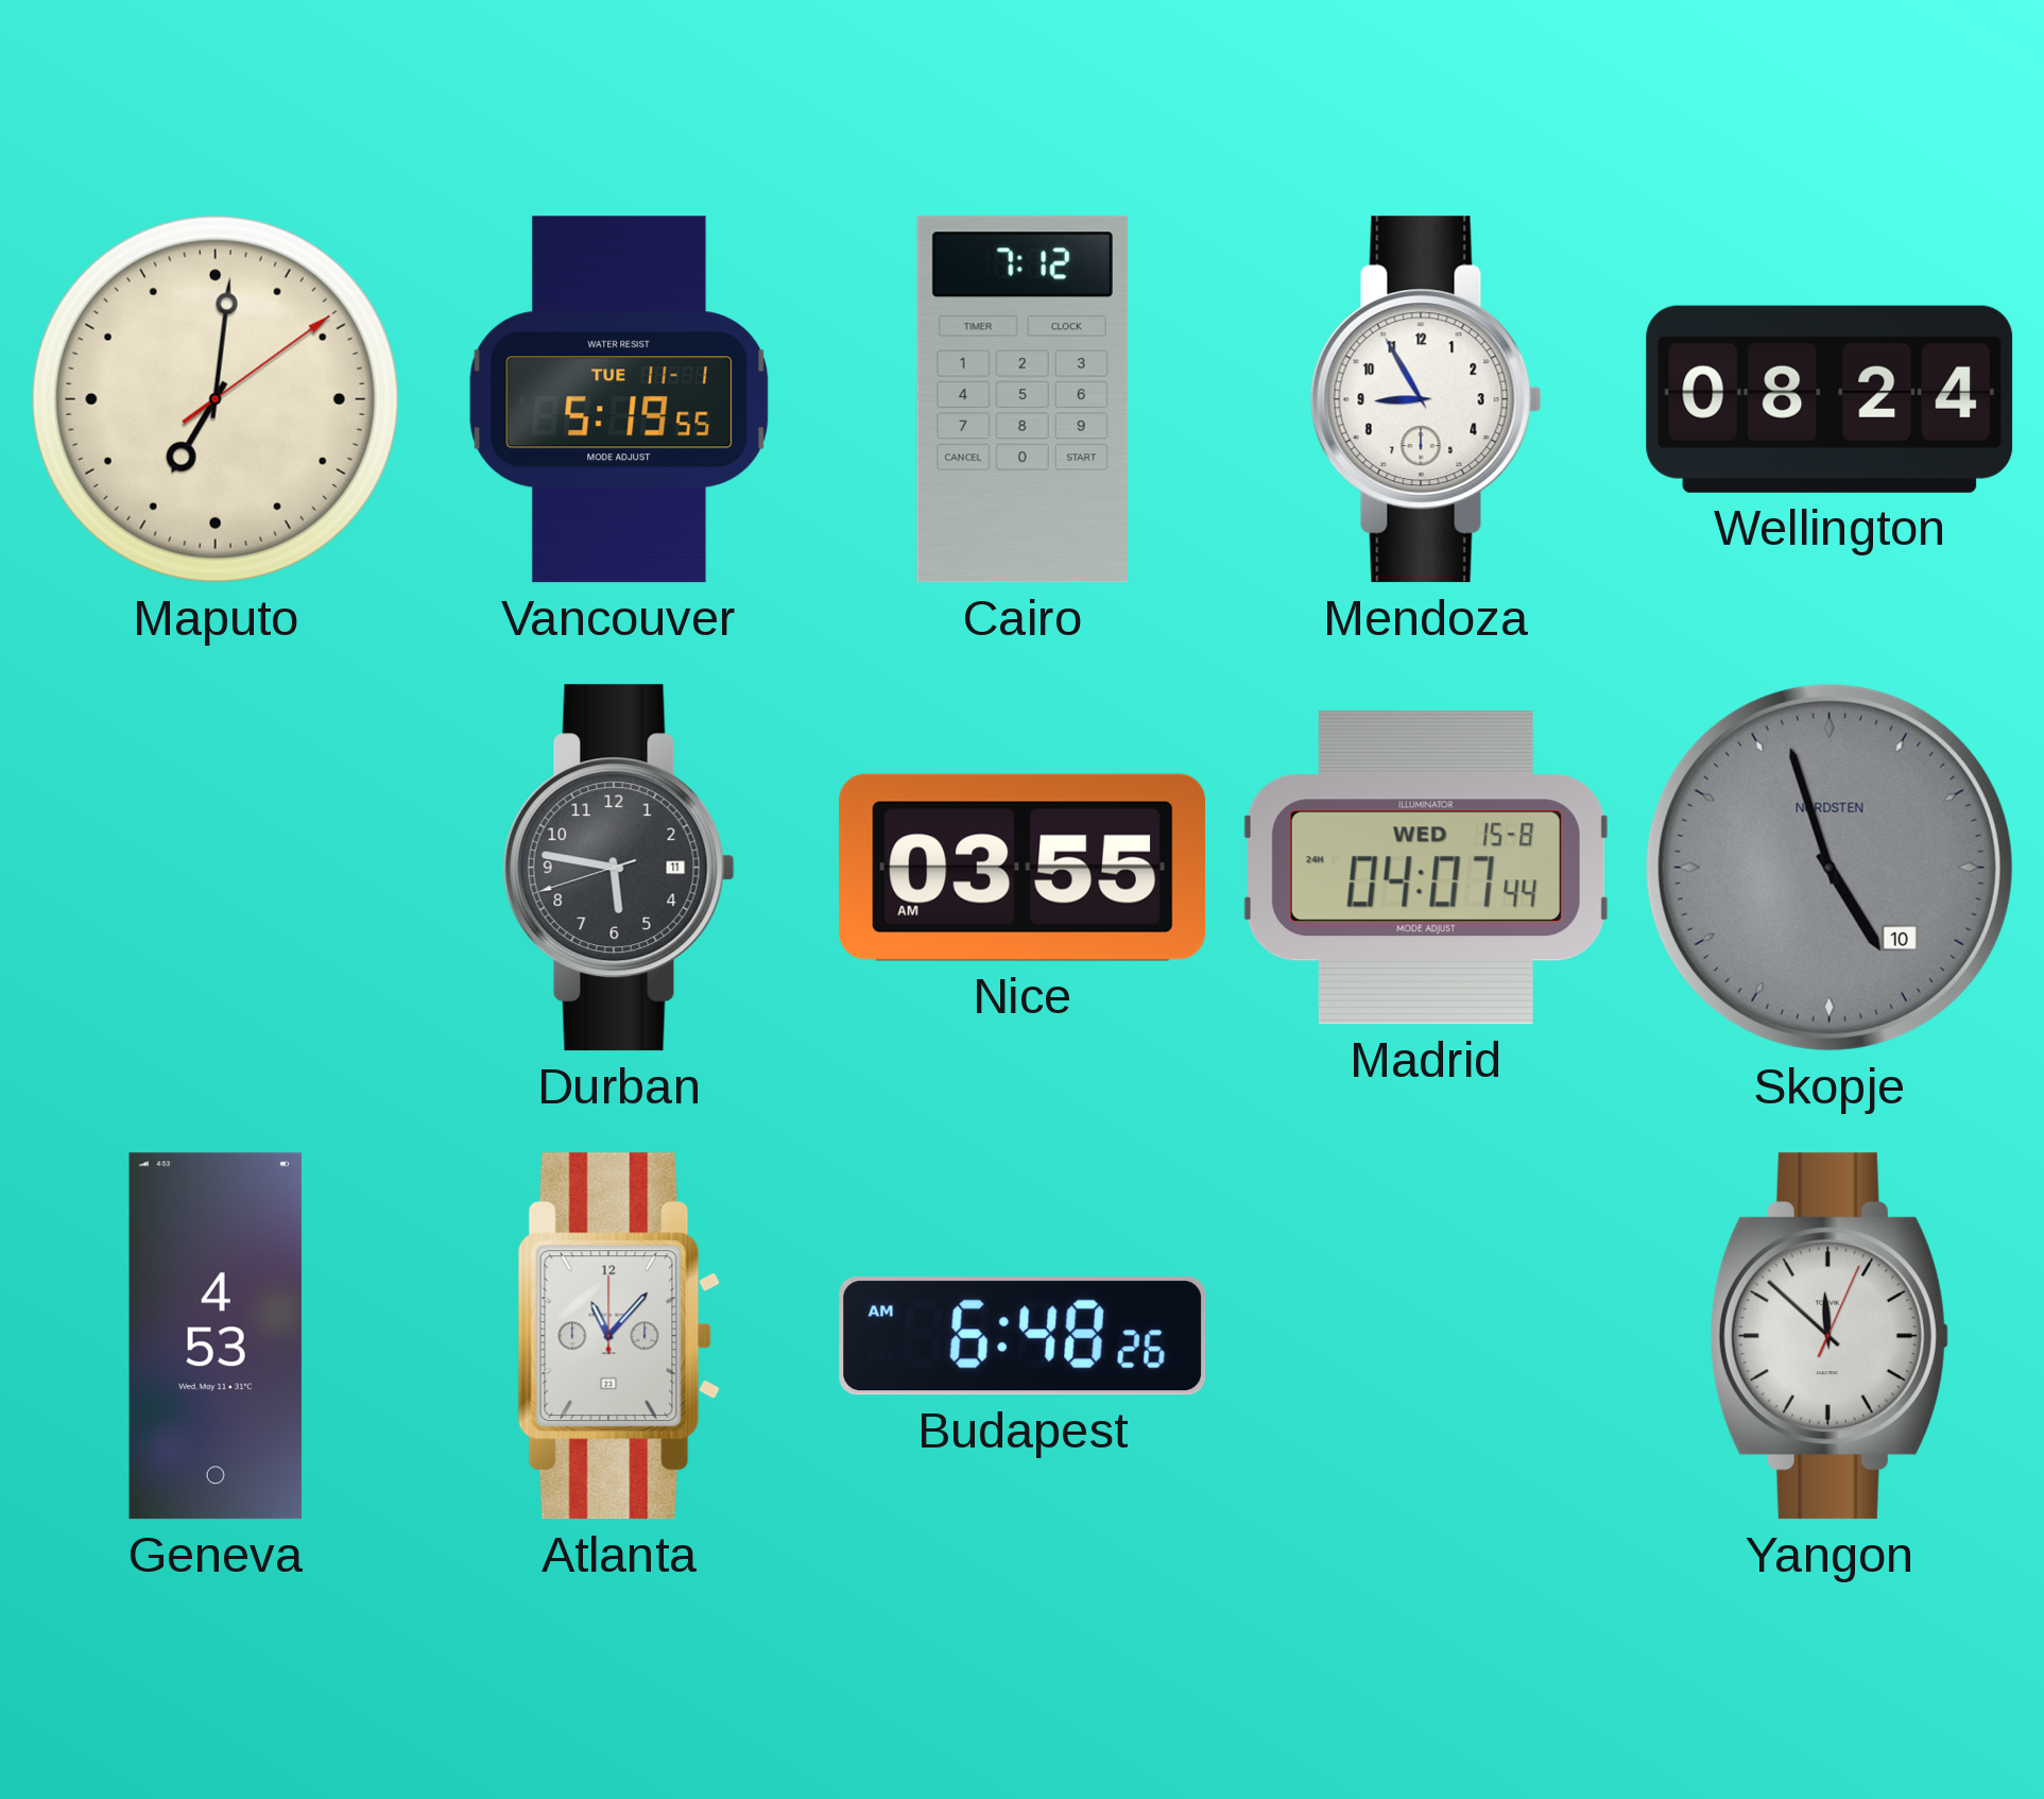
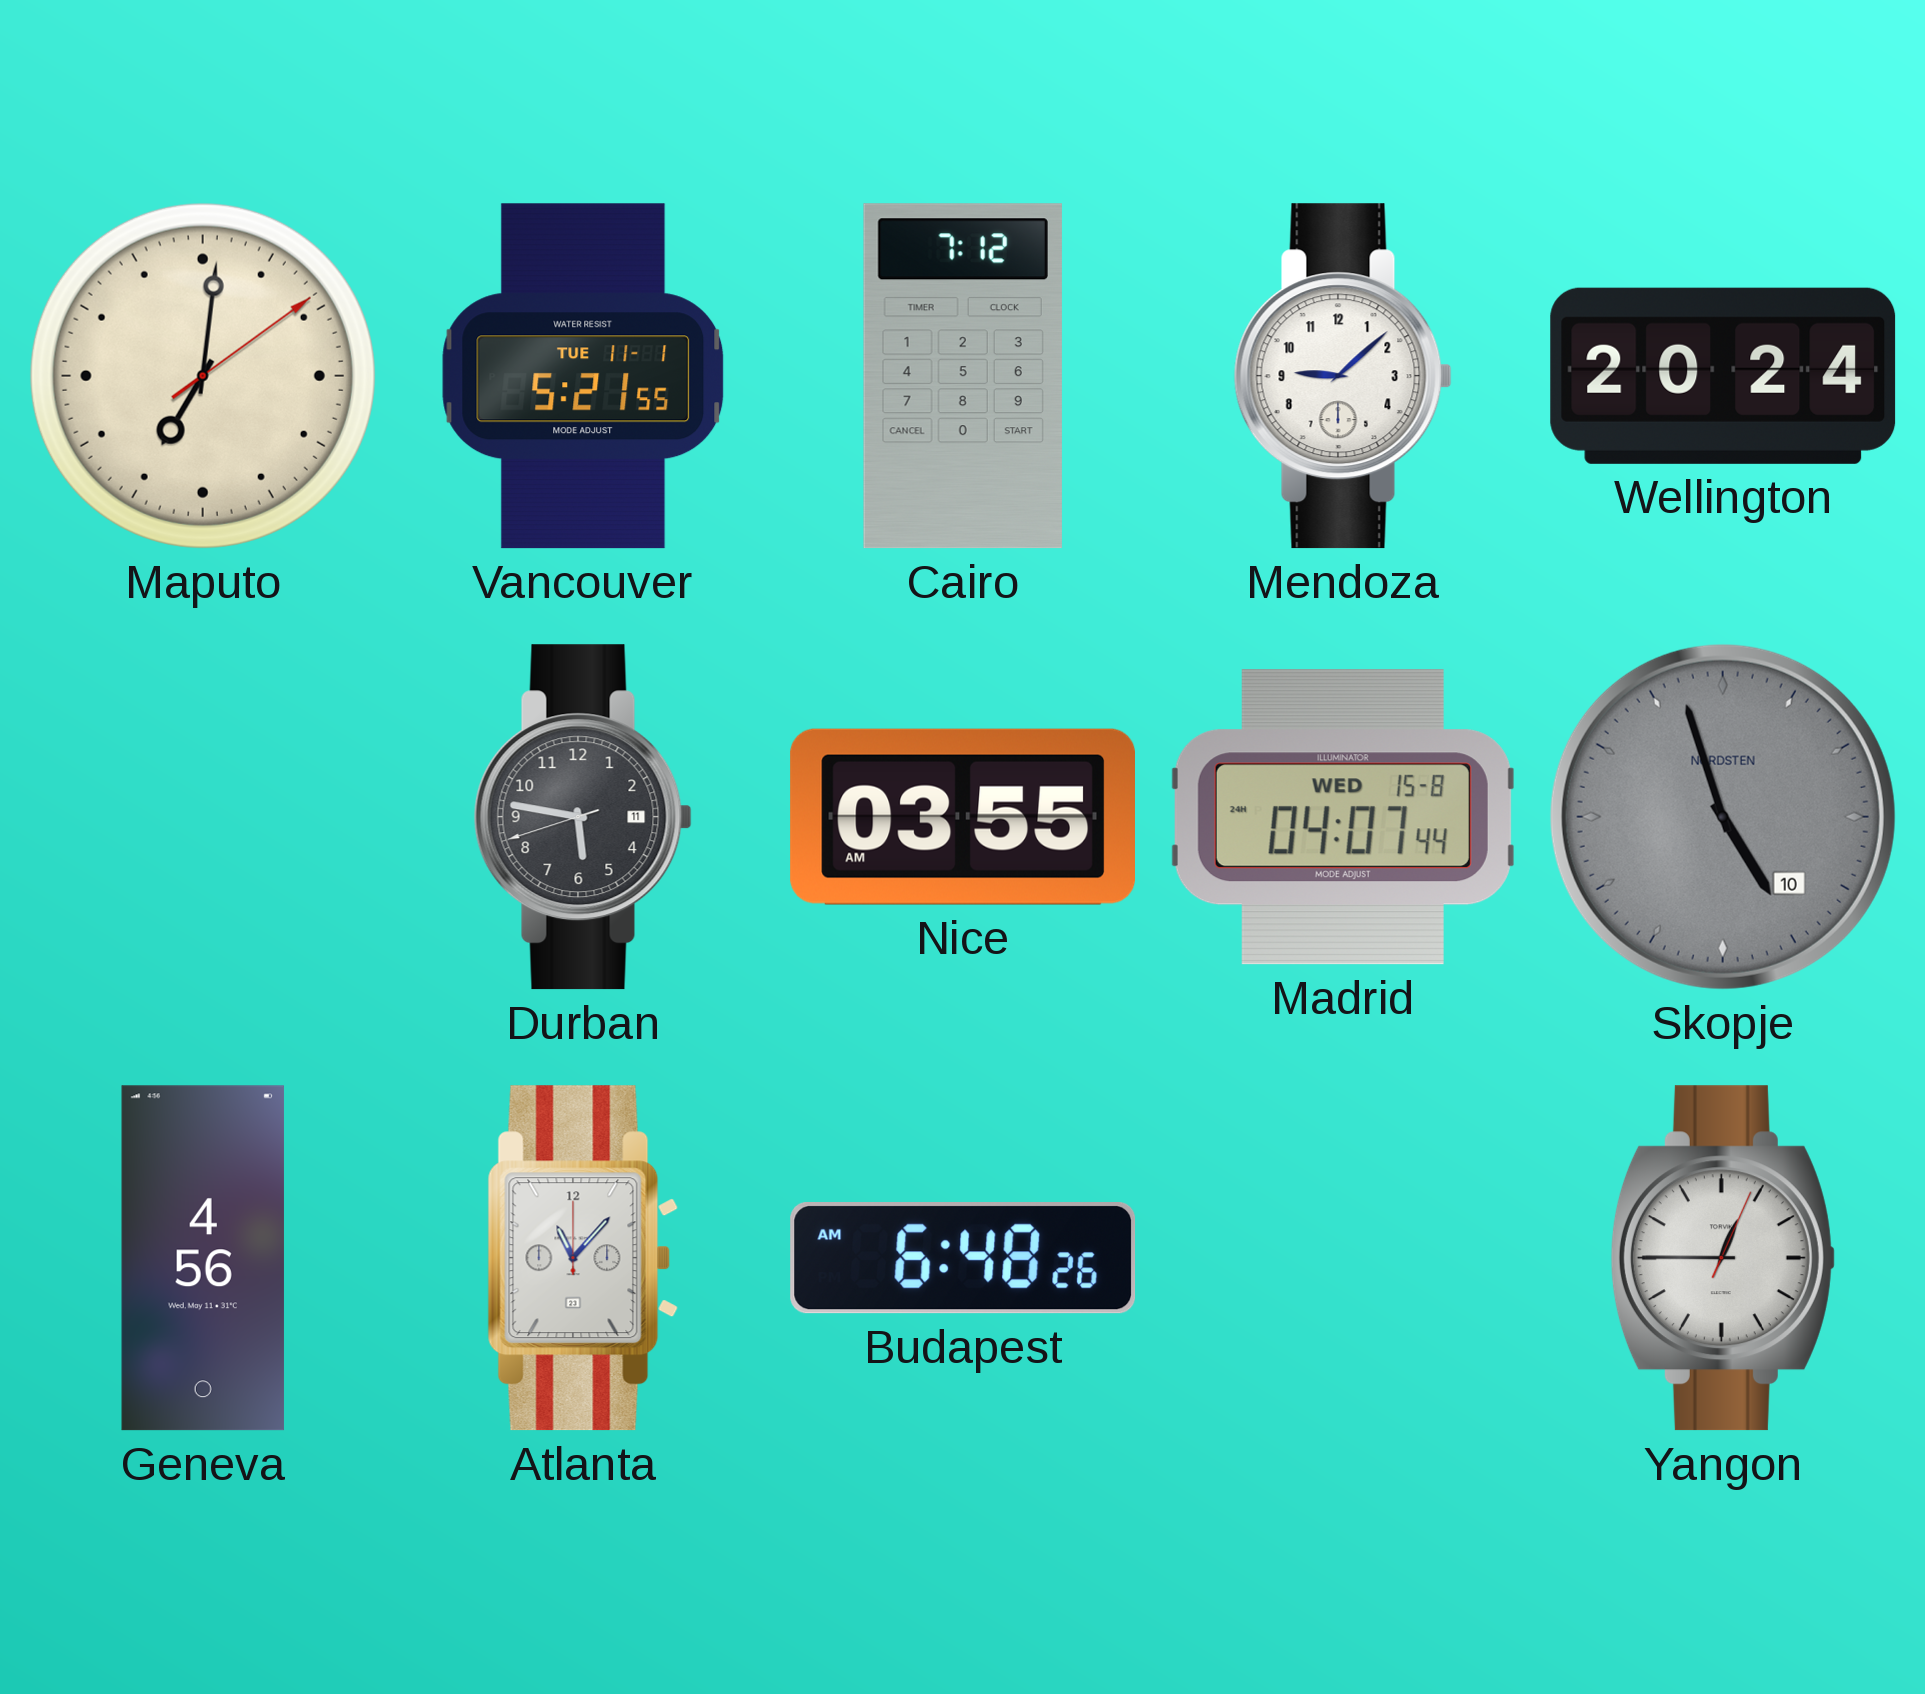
Vancouver: 5:19 -> 5:21
Mendoza: 8:55 -> 9:08
Wellington: 08:24 -> 20:24
Geneva: 4:53 -> 4:56
Yangon: 11:52 -> 12:45
